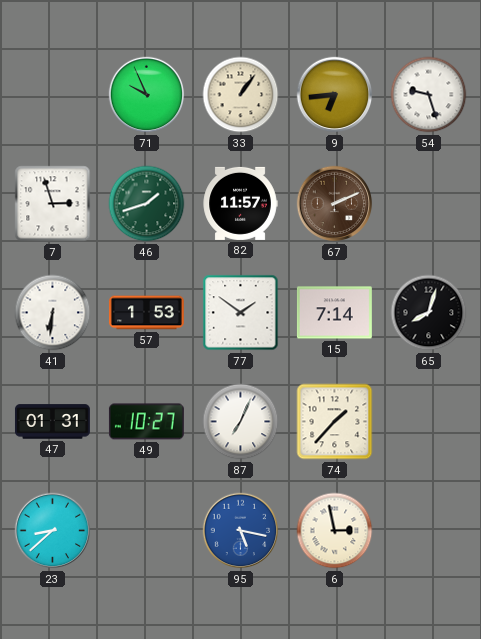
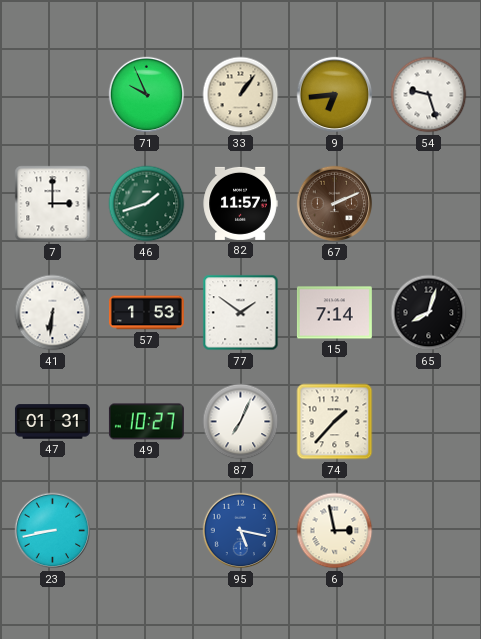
7: 2:57 -> 3:00
23: 8:38 -> 8:43
